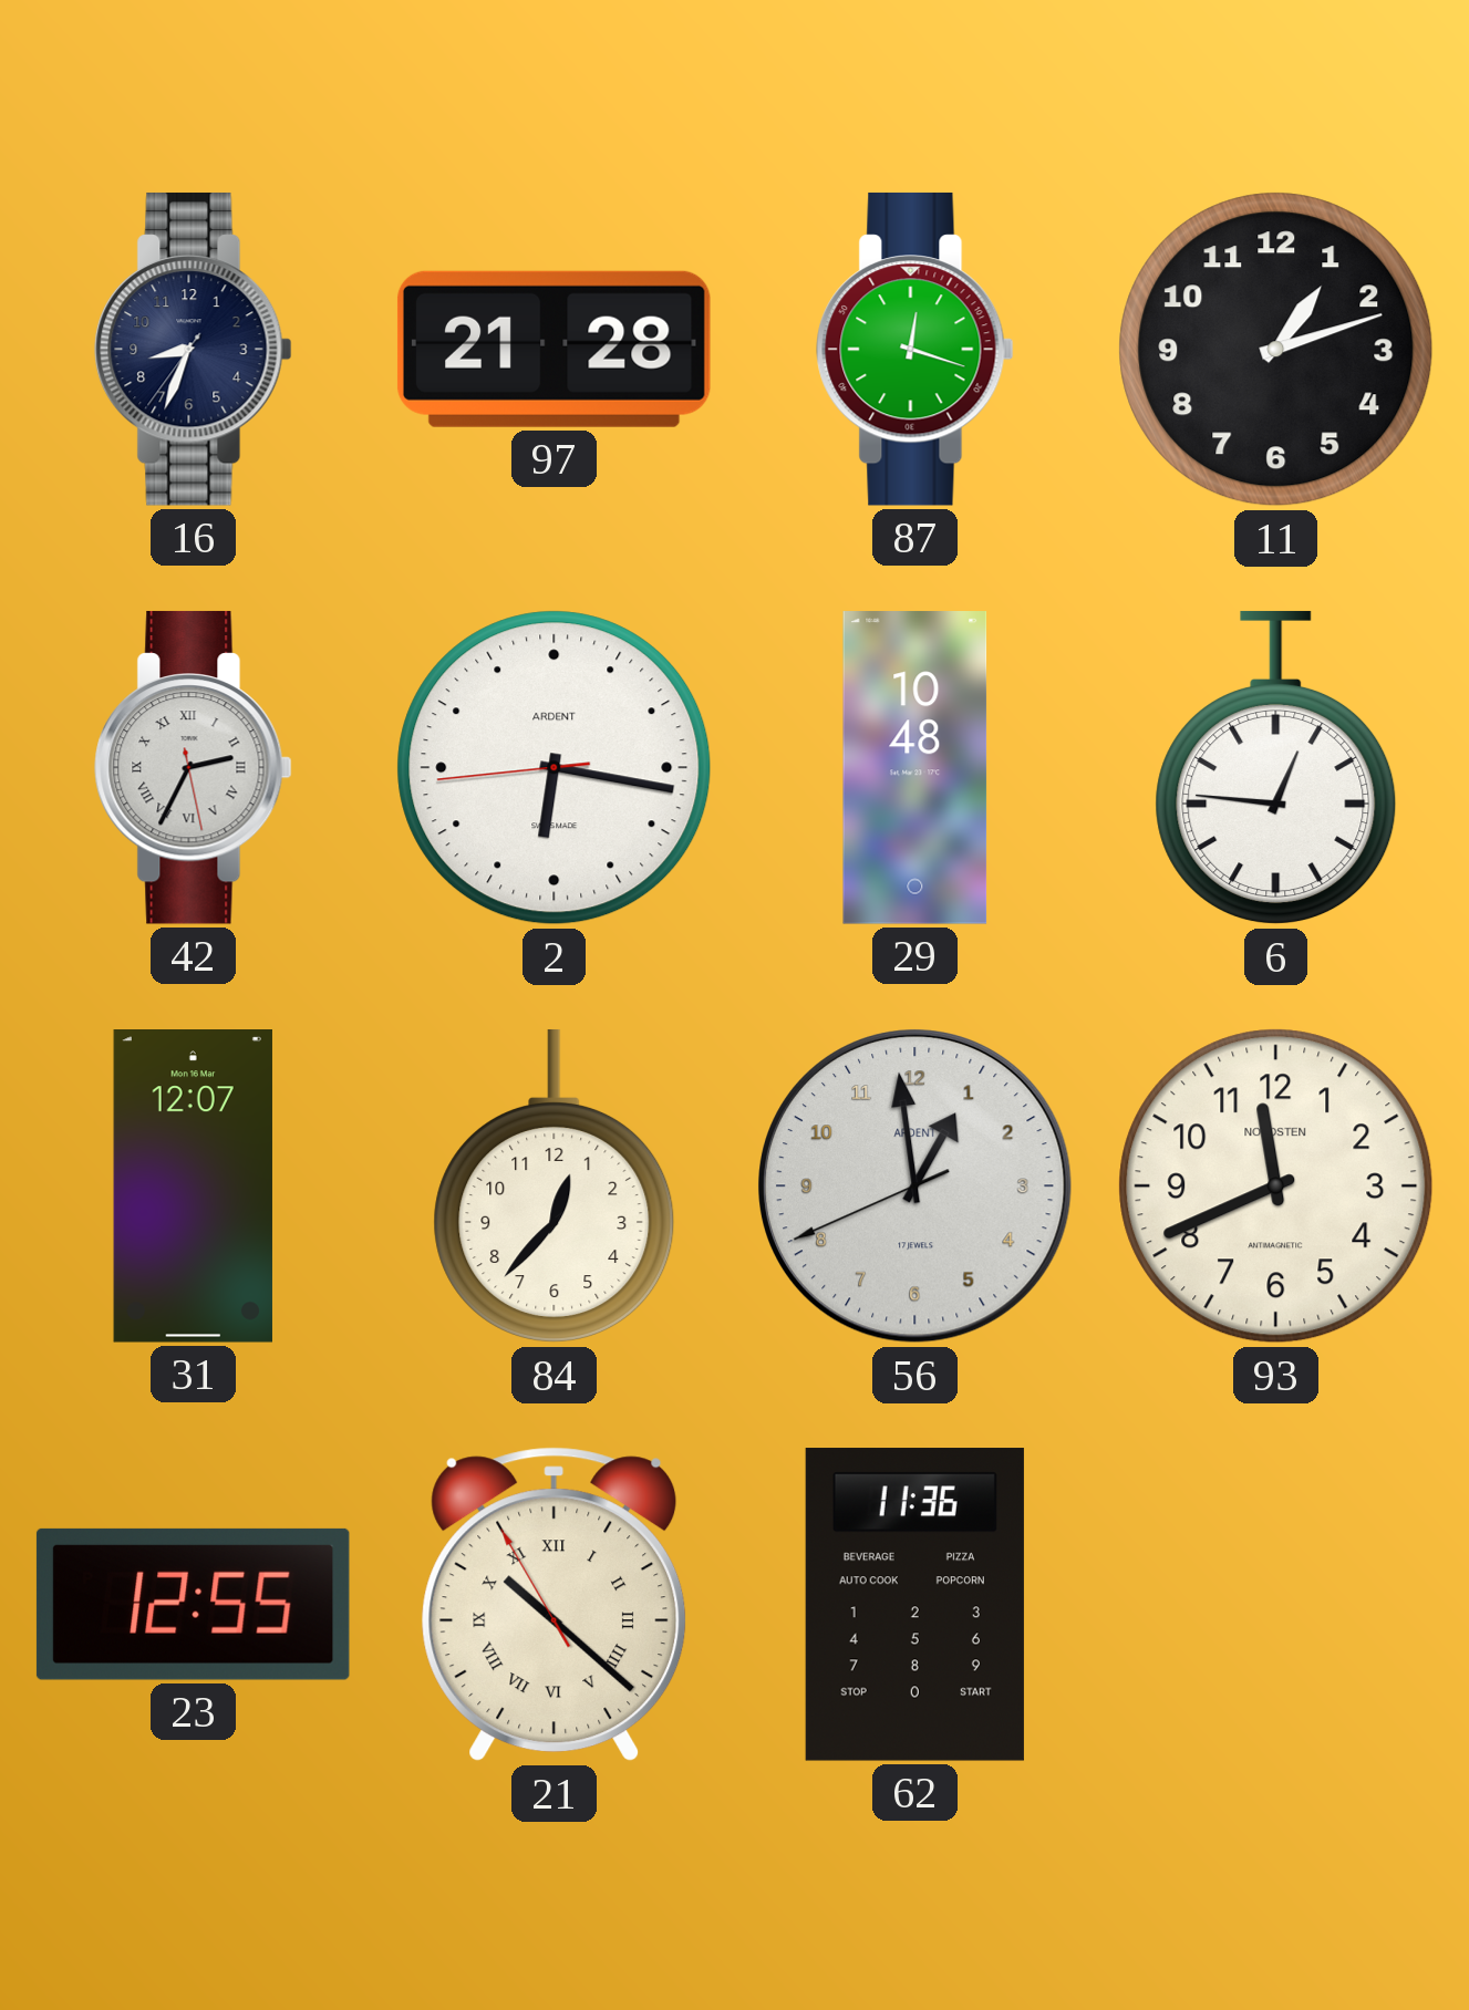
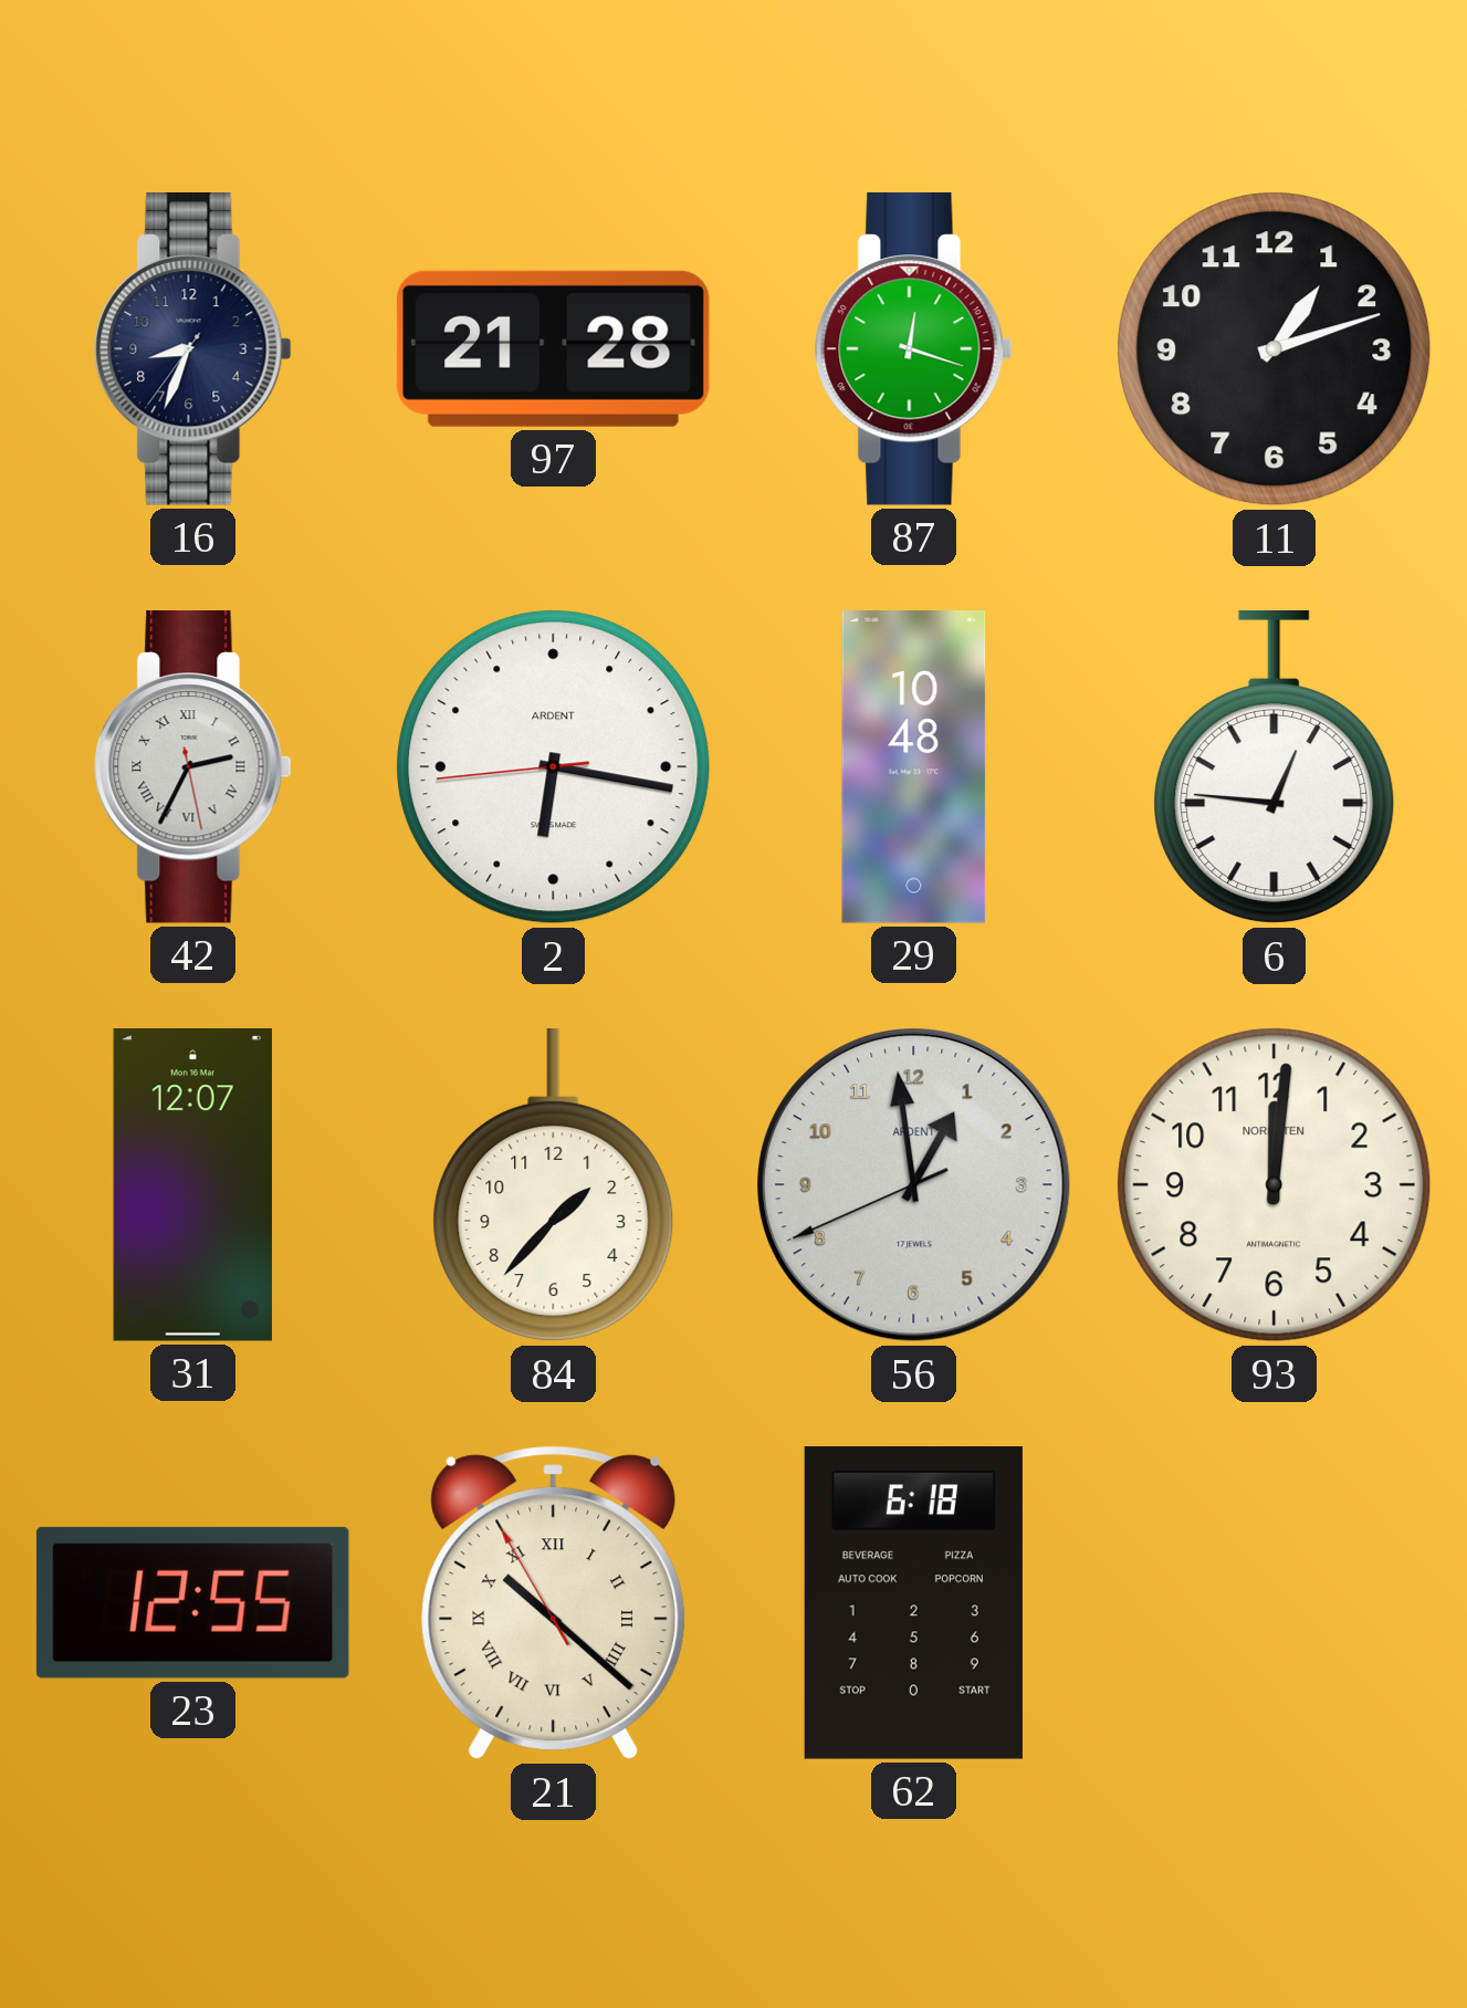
84: 12:37 -> 1:37
93: 11:41 -> 12:01
62: 11:36 -> 6:18
